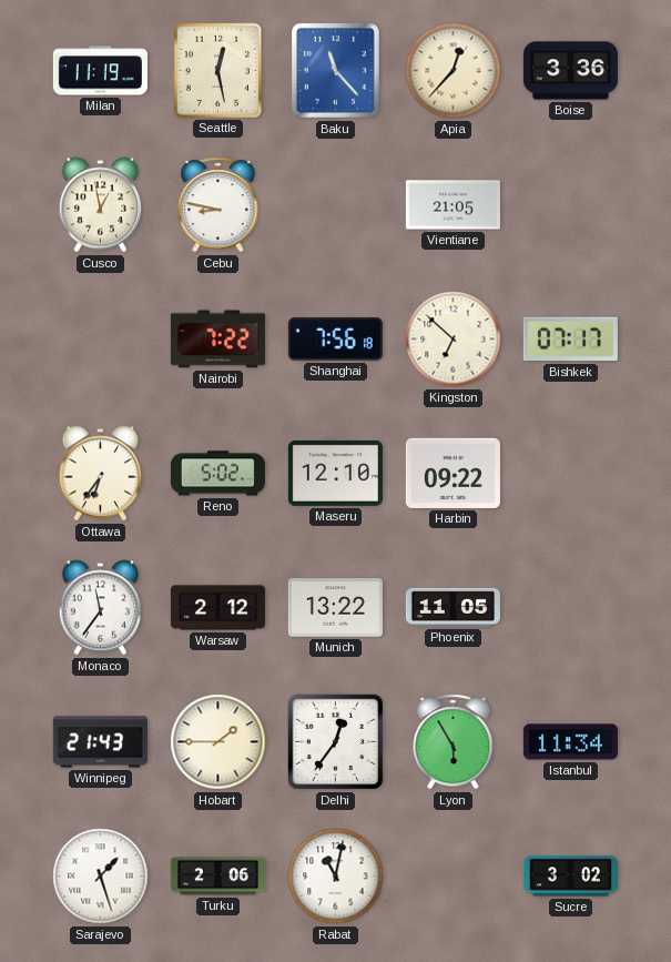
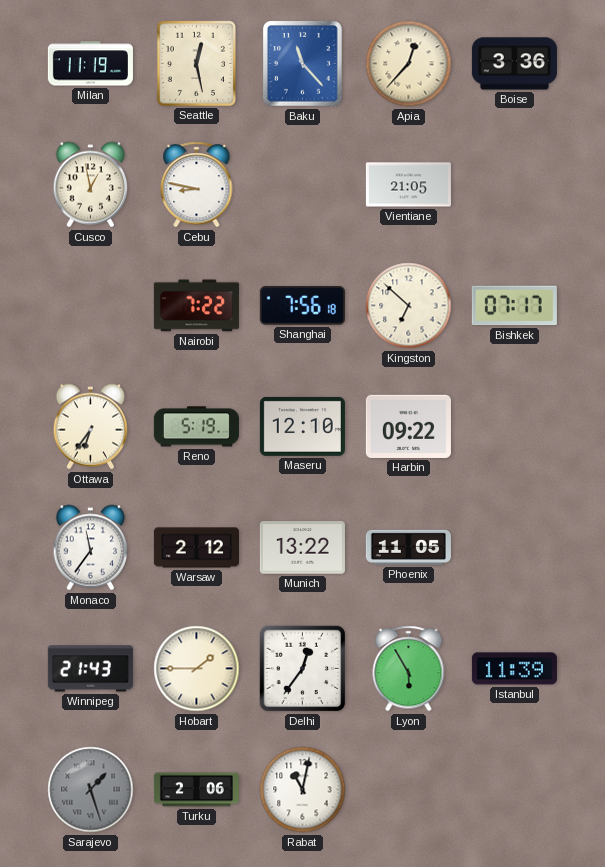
Reno: 5:02 -> 5:19
Istanbul: 11:34 -> 11:39
Sarajevo dial: white -> grey
Sucre: 3:02 -> none
